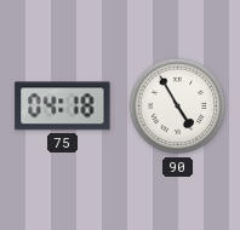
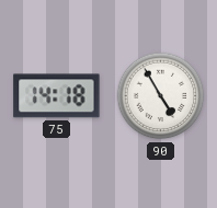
75: 04:18 -> 14:18
